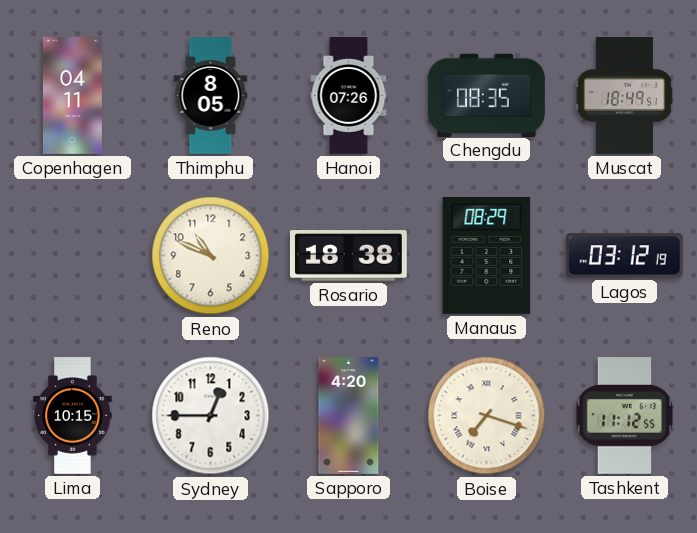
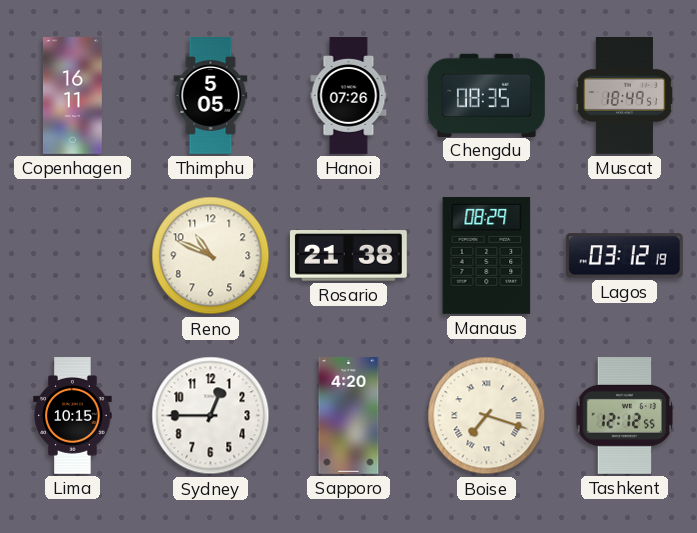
Copenhagen: 04:11 -> 16:11
Thimphu: 8:05 -> 5:05
Rosario: 18:38 -> 21:38
Tashkent: 11:12 -> 12:12
